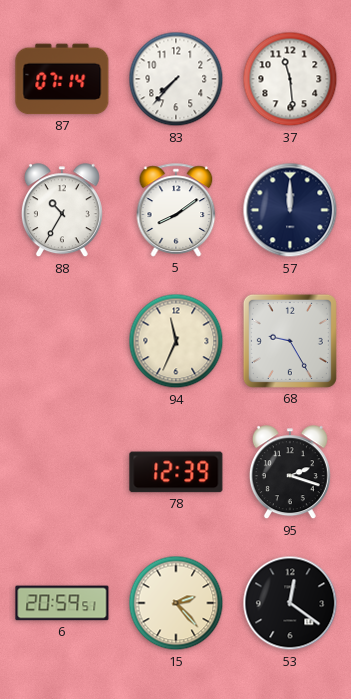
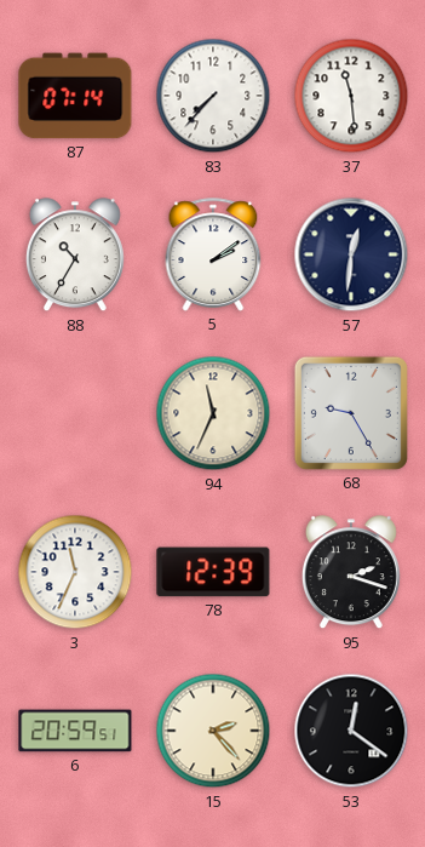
5: 8:09 -> 2:09
57: 12:00 -> 12:31
3: none -> 11:34
